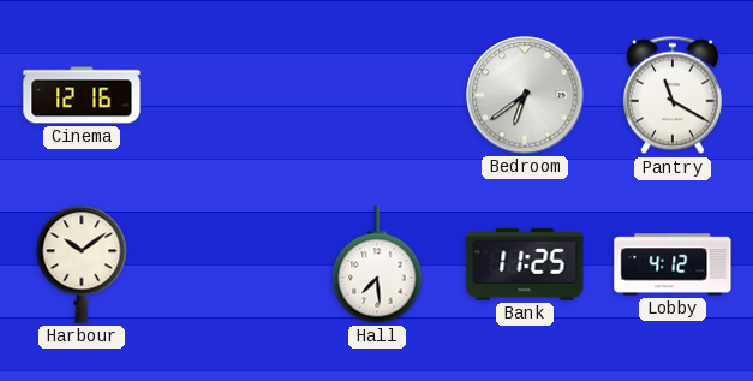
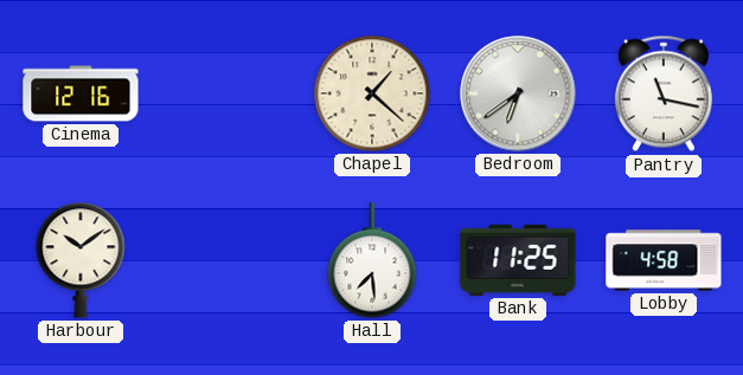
Chapel: none -> 1:22
Pantry: 11:20 -> 11:17
Lobby: 4:12 -> 4:58
